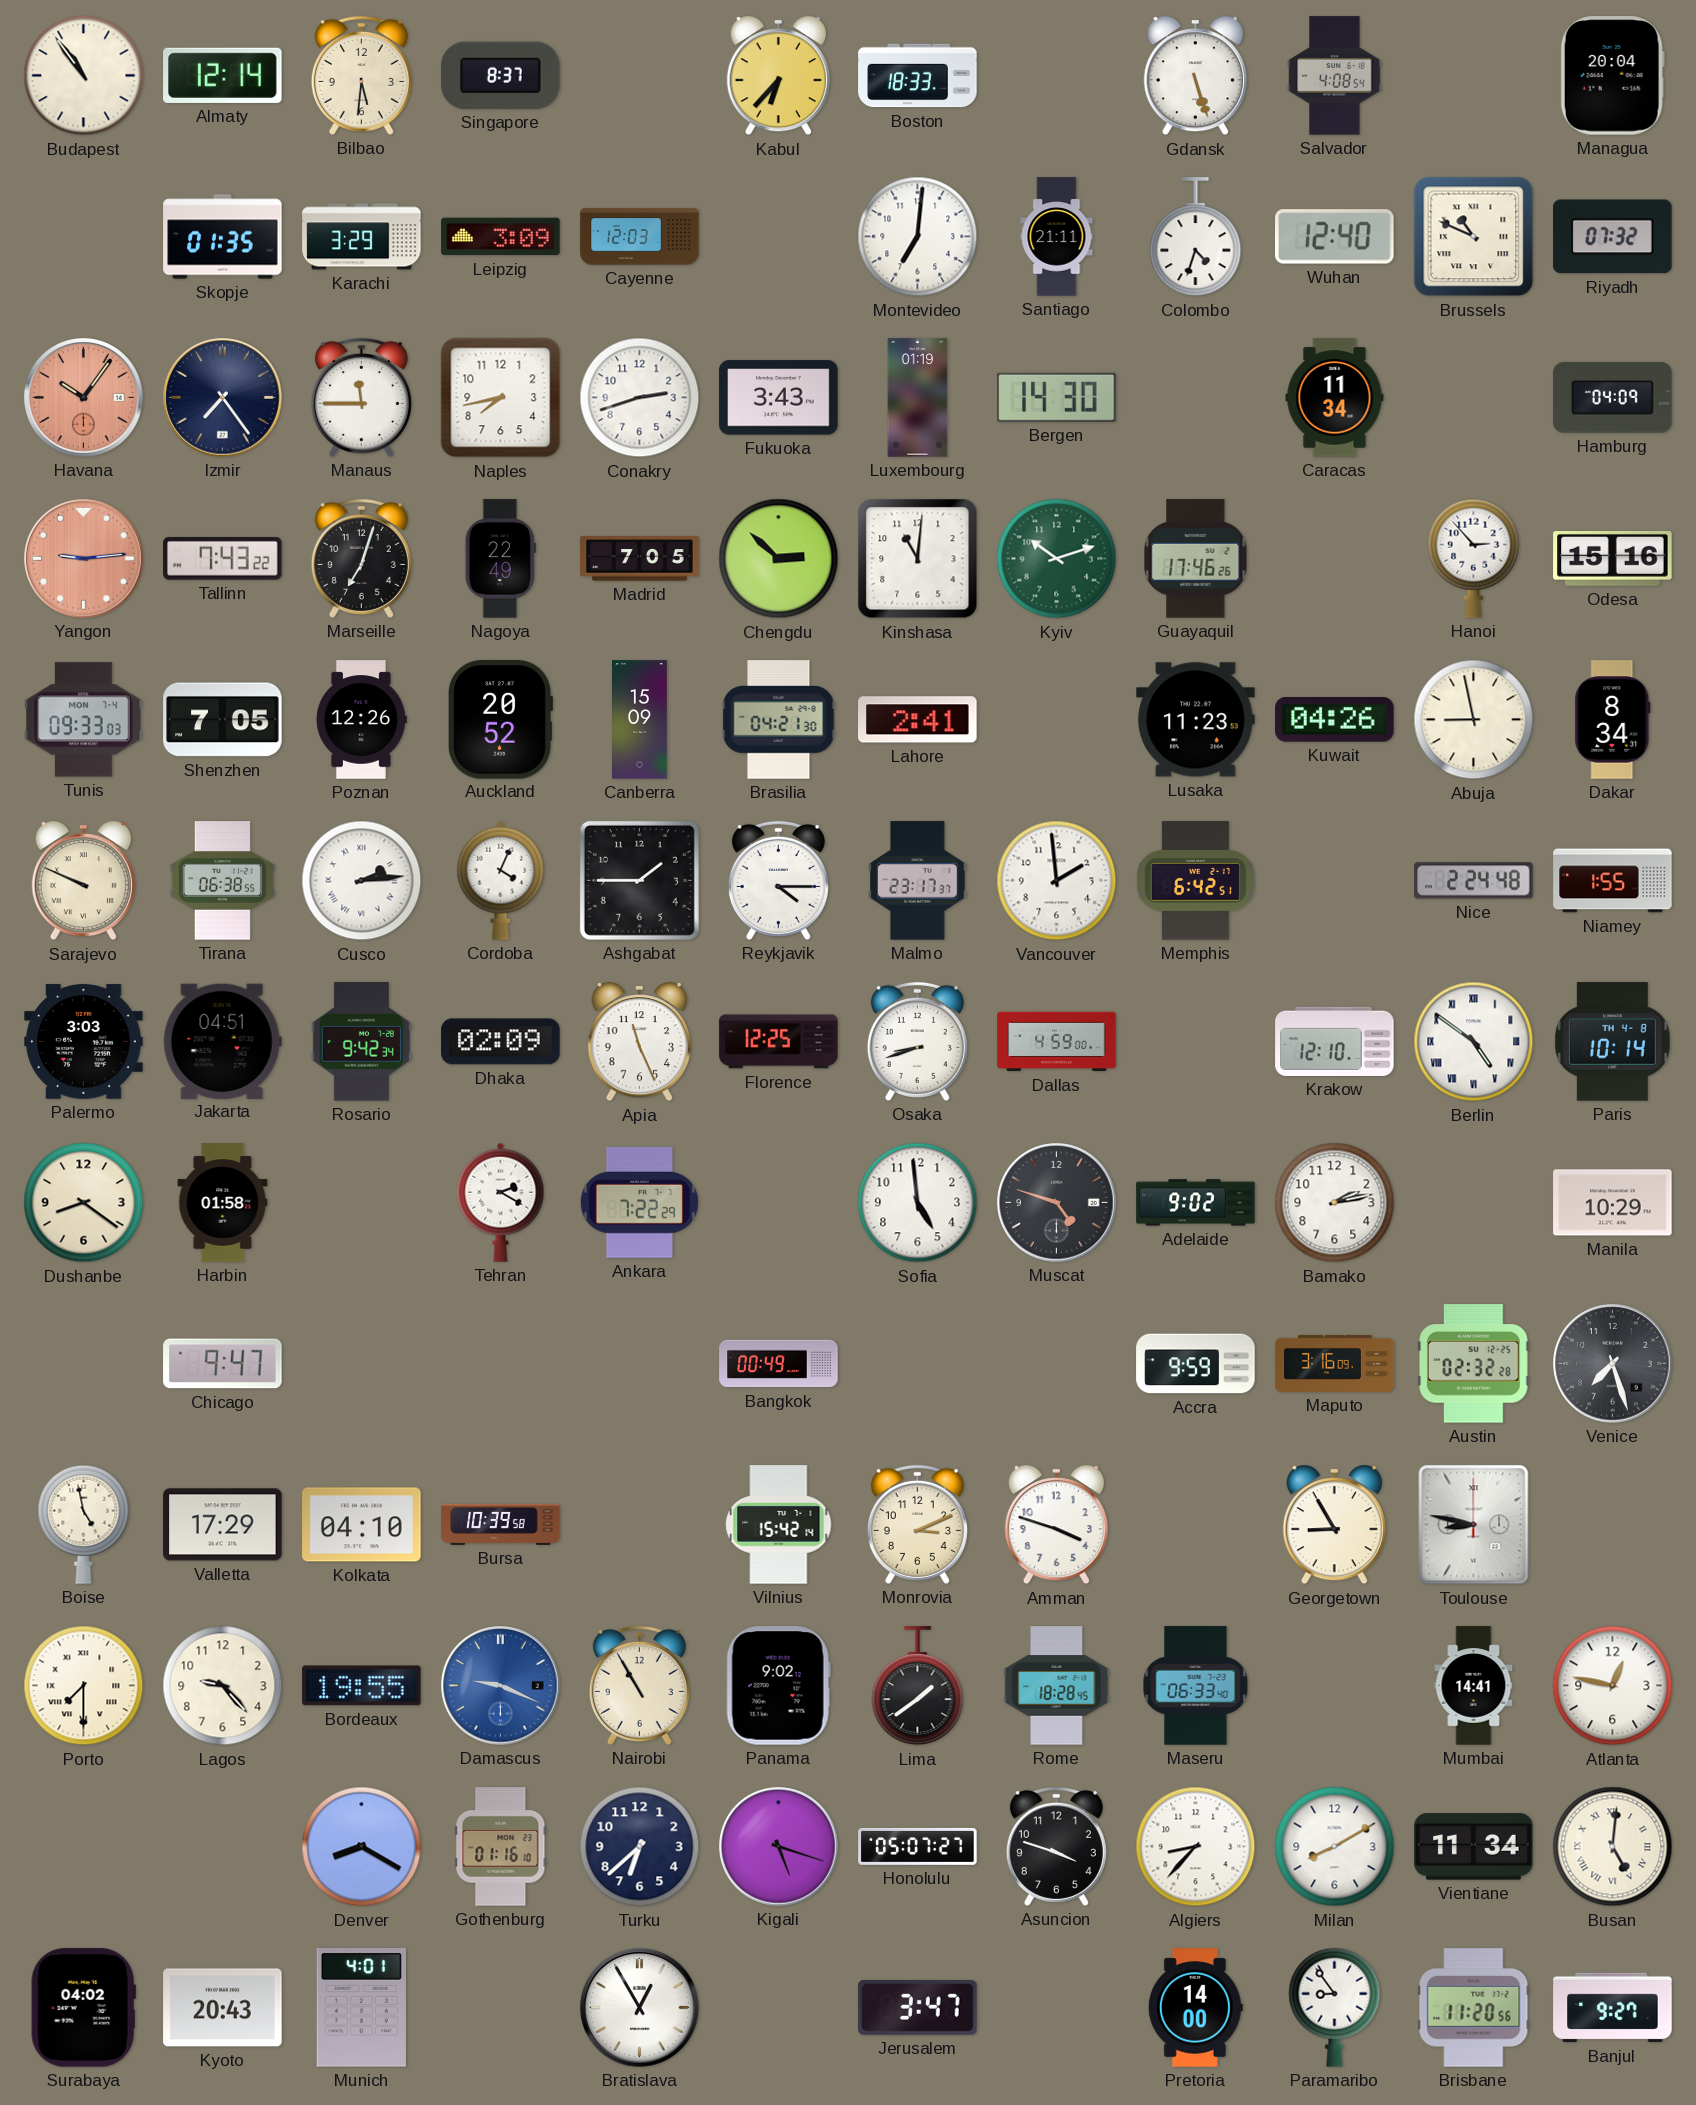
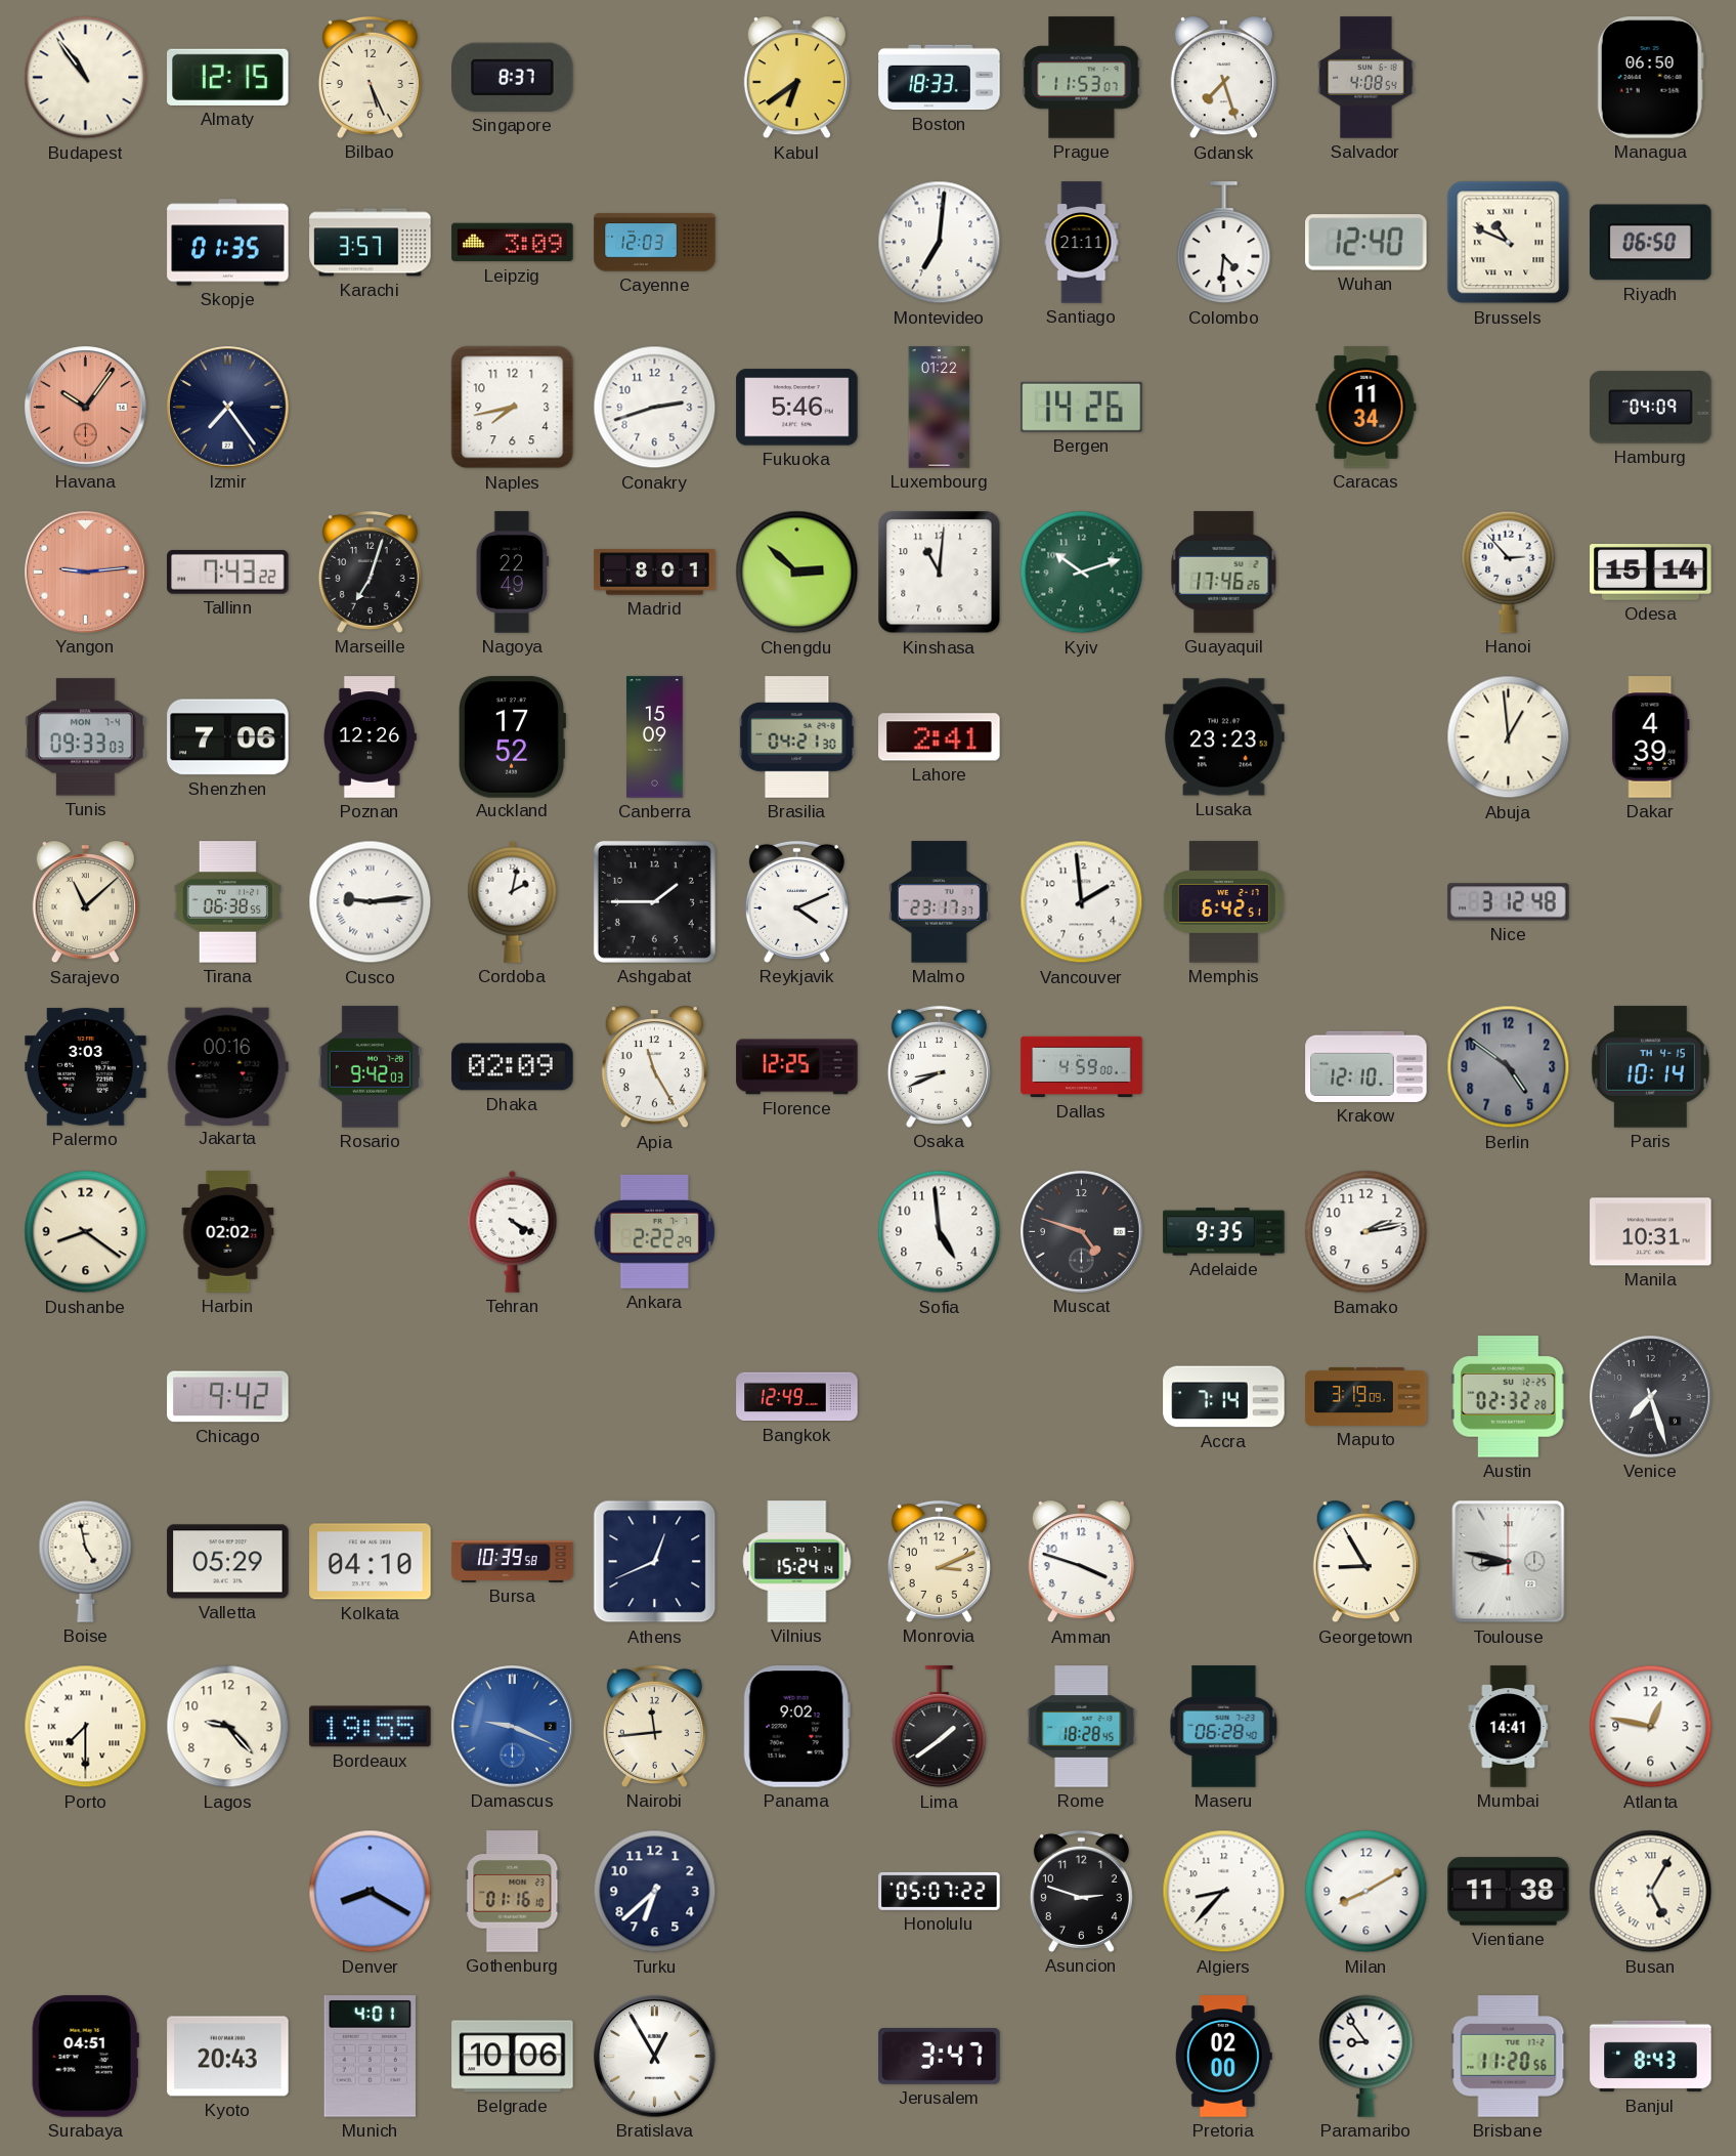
Almaty: 12:14 -> 12:15
Bilbao: 5:31 -> 5:26
Kabul: 6:37 -> 6:39
Prague: none -> 11:53
Gdansk: 5:27 -> 7:27
Managua: 20:04 -> 06:50
Karachi: 3:29 -> 3:57
Colombo: 4:33 -> 4:31
Riyadh: 07:32 -> 06:50
Manaus: 11:45 -> none
Fukuoka: 3:43 -> 5:46
Luxembourg: 01:19 -> 01:22
Bergen: 14:30 -> 14:26
Madrid: 7:05 -> 8:01
Odesa: 15:16 -> 15:14
Shenzhen: 7:05 -> 7:06
Auckland: 20:52 -> 17:52
Lusaka: 11:23 -> 23:23
Kuwait: 04:26 -> none
Abuja: 8:58 -> 12:59
Dakar: 8:34 -> 4:39
Sarajevo: 9:49 -> 11:08
Cusco: 2:14 -> 9:14
Cordoba: 4:04 -> 2:02
Reykjavik: 4:15 -> 4:11
Nice: 2:24 -> 3:12
Niamey: 1:55 -> none
Jakarta: 04:51 -> 00:16
Rosario: 9:42:34 -> 9:42:03
Apia: 11:26 -> 11:25
Osaka: 8:42 -> 8:41
Berlin dial: white -> grey
Berlin numerals: Roman -> Arabic
Paris date: TH 4-8 -> TH 4-15
Harbin: 01:58 -> 02:02
Tehran: 2:20 -> 4:20
Ankara: 7:22 -> 2:22
Adelaide: 9:02 -> 9:35
Manila: 10:29 -> 10:31
Chicago: 9:47 -> 9:42
Bangkok: 00:49 -> 12:49
Accra: 9:59 -> 7:14
Maputo: 3:16 -> 3:19
Valletta: 17:29 -> 05:29
Athens: none -> 12:41
Vilnius: 15:42 -> 15:24
Nairobi: 10:55 -> 11:44
Maseru: 06:33 -> 06:28
Kigali: 5:18 -> none
Honolulu: 05:07:27 -> 05:07:22
Asuncion: 3:48 -> 2:48
Vientiane: 11:34 -> 11:38
Busan: 5:01 -> 5:05
Surabaya: 04:02 -> 04:51
Belgrade: none -> 10:06
Pretoria: 14:00 -> 02:00
Banjul: 9:27 -> 8:43
